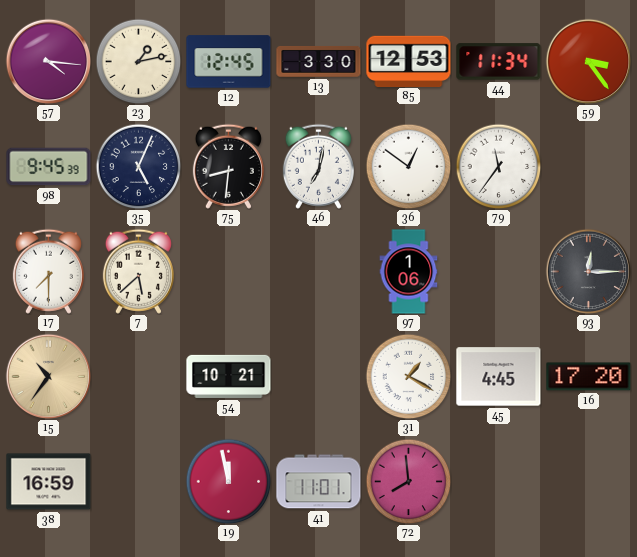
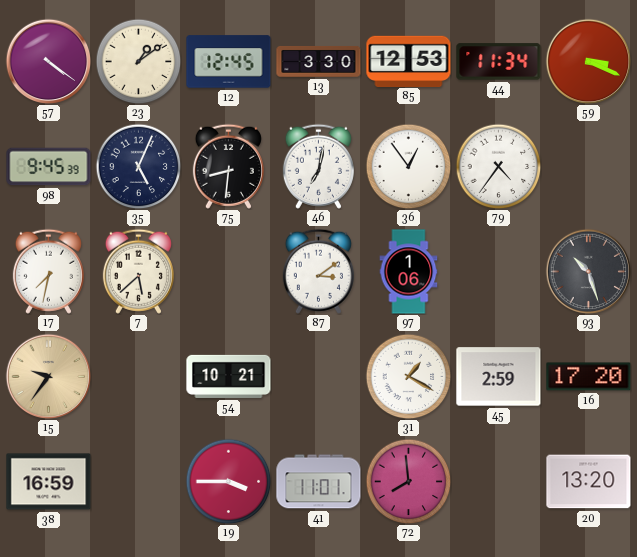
57: 4:16 -> 4:21
23: 1:13 -> 1:09
59: 3:24 -> 3:19
36: 12:51 -> 12:54
79: 11:36 -> 4:36
17: 7:30 -> 7:32
87: none -> 3:09
93: 12:15 -> 10:27
15: 10:36 -> 9:36
45: 4:45 -> 2:59
19: 11:58 -> 3:45
20: none -> 13:20
